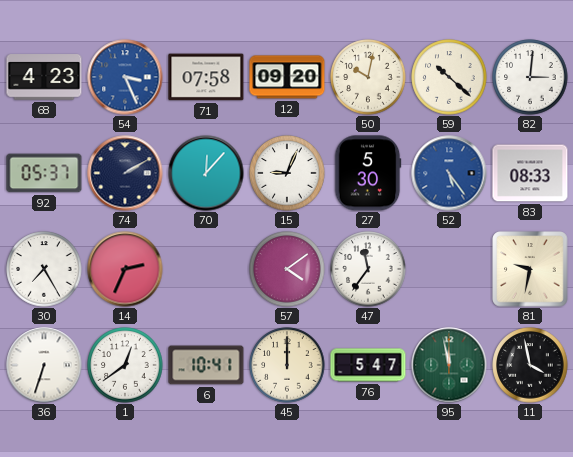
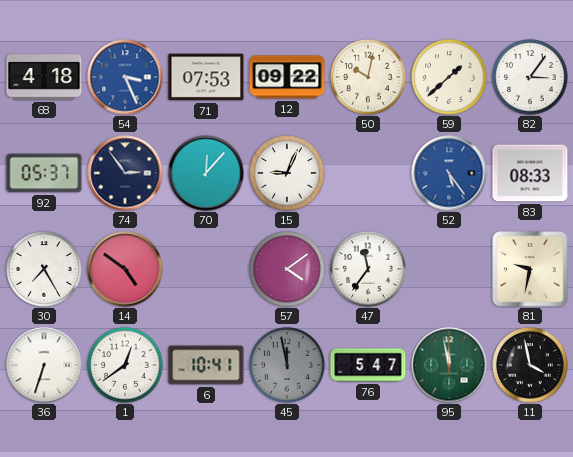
68: 4:23 -> 4:18
71: 07:58 -> 07:53
12: 09:20 -> 09:22
59: 10:22 -> 1:38
82: 3:01 -> 3:06
74: 2:10 -> 2:54
27: 5:30 -> none
14: 2:34 -> 4:51
45: 12:00 -> 11:58
45 dial: cream -> grey
